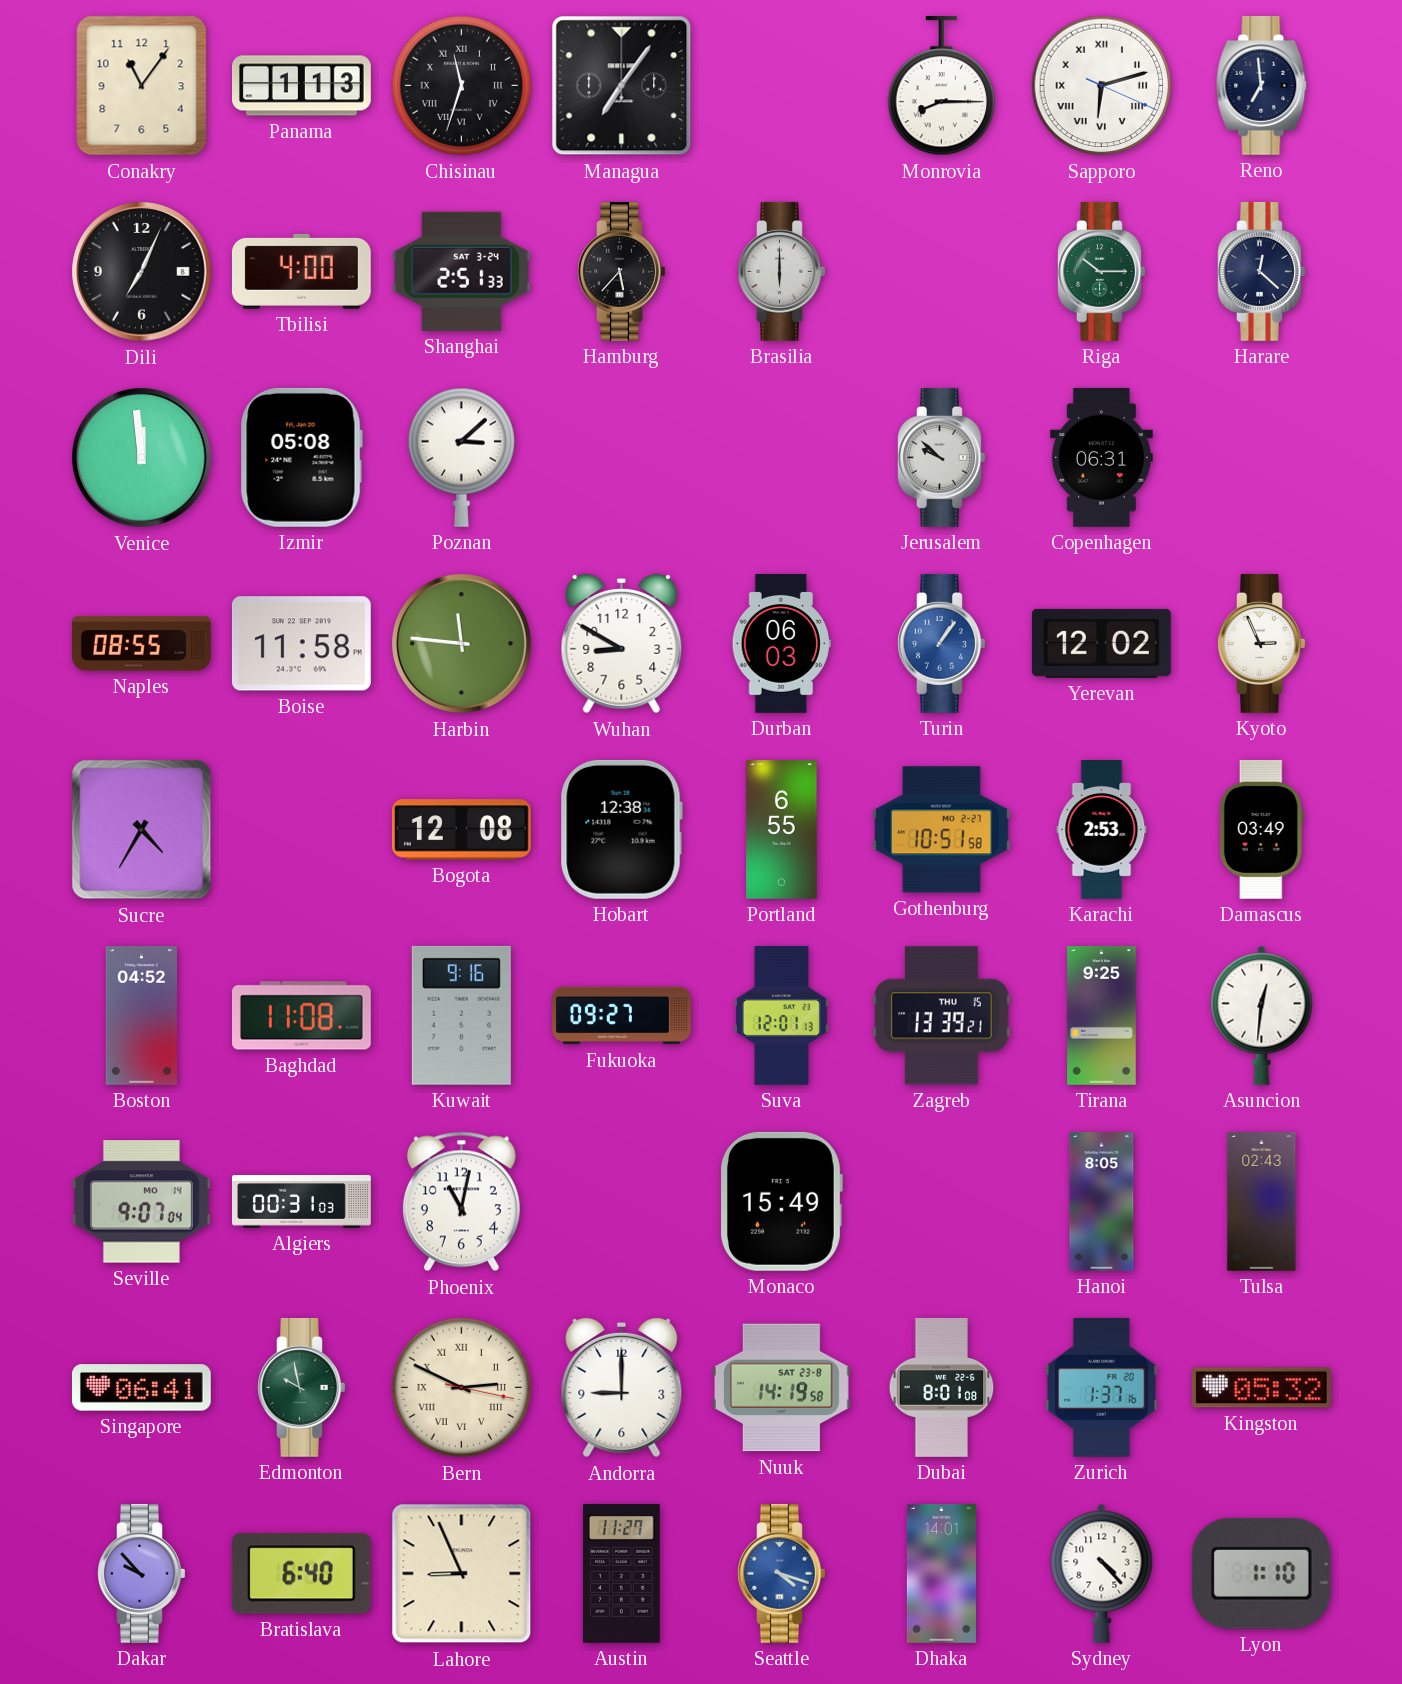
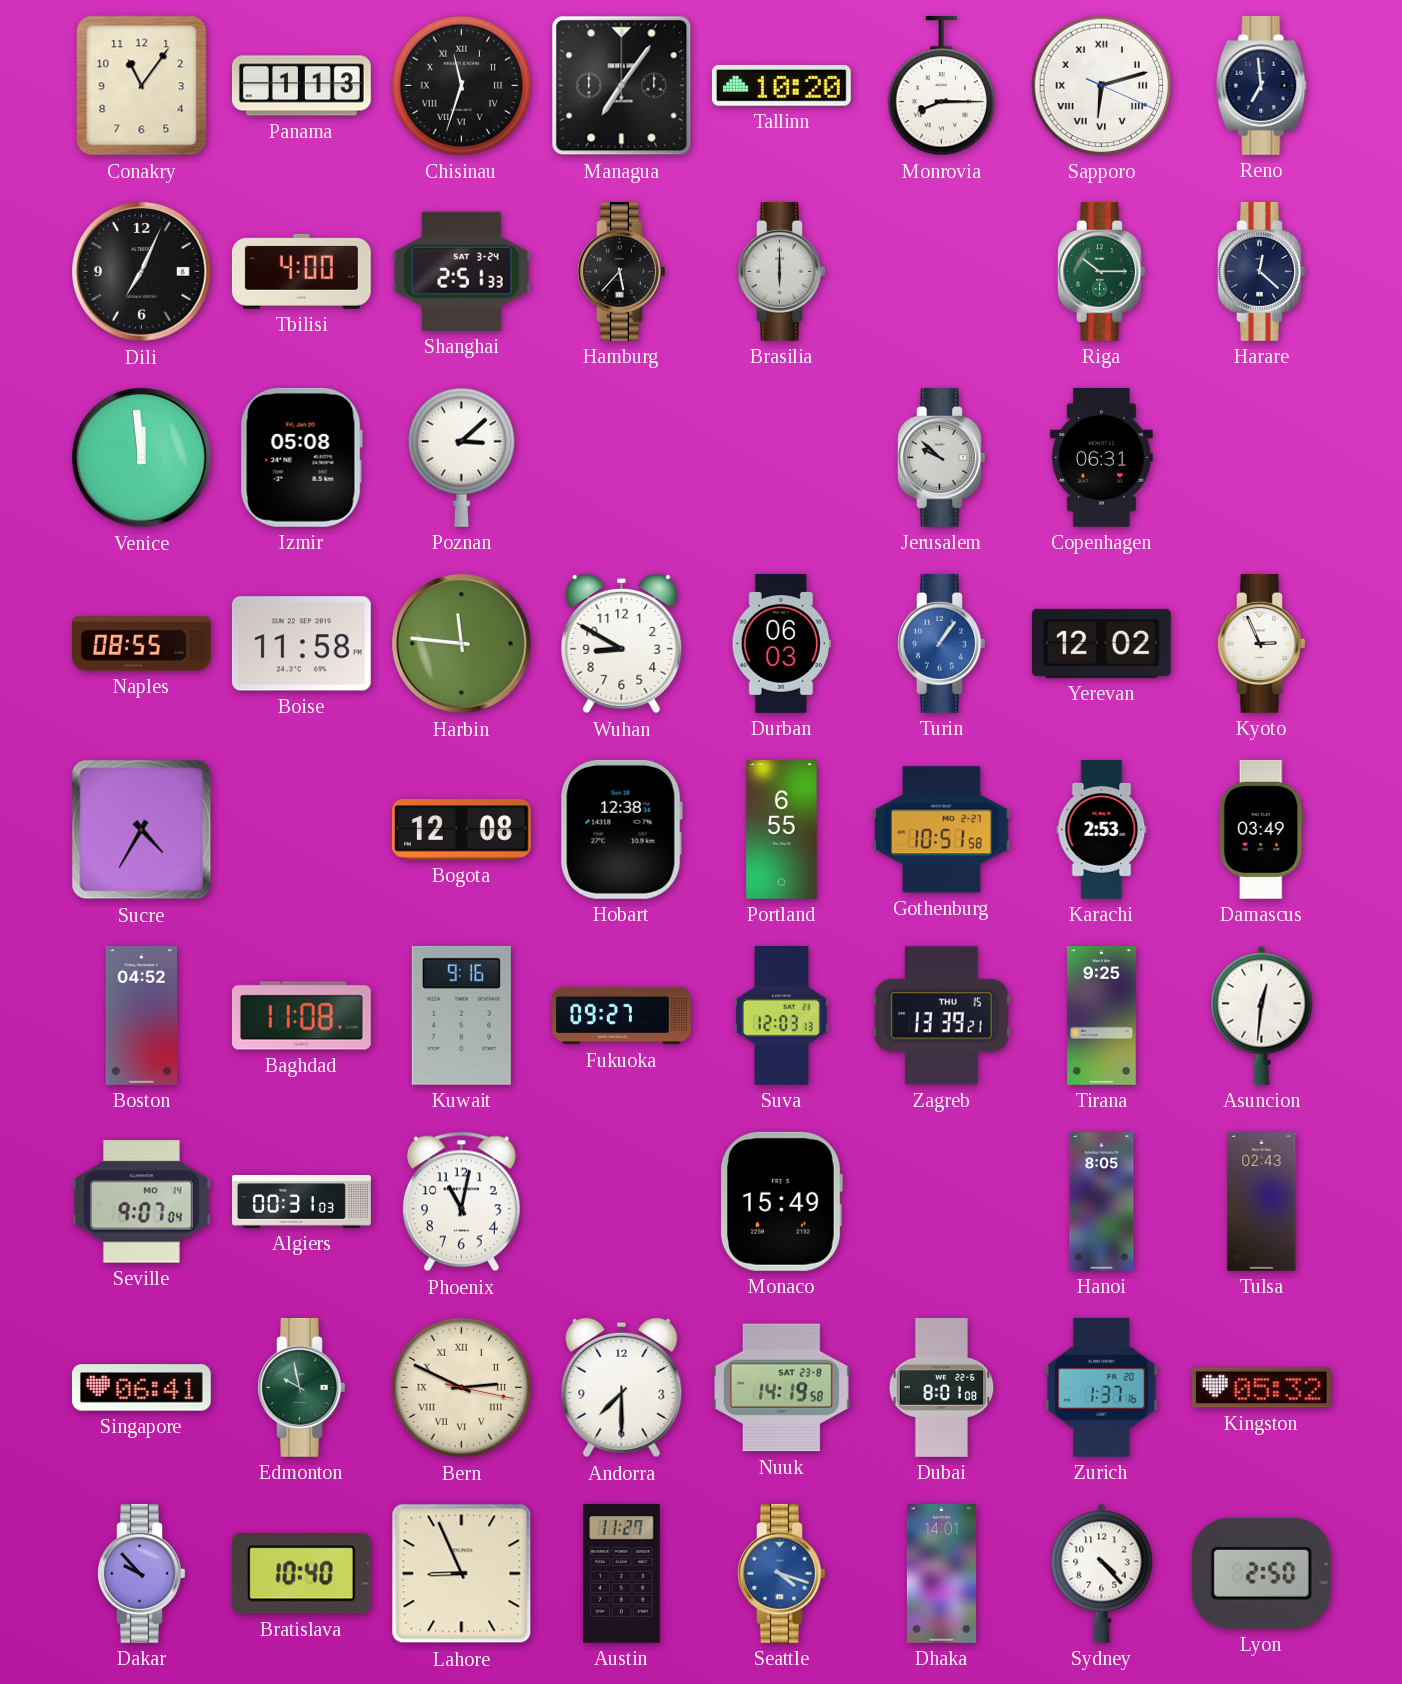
Tallinn: none -> 10:20
Suva: 12:01 -> 12:03
Andorra: 9:00 -> 7:30
Bratislava: 6:40 -> 10:40
Lyon: 1:10 -> 2:50
